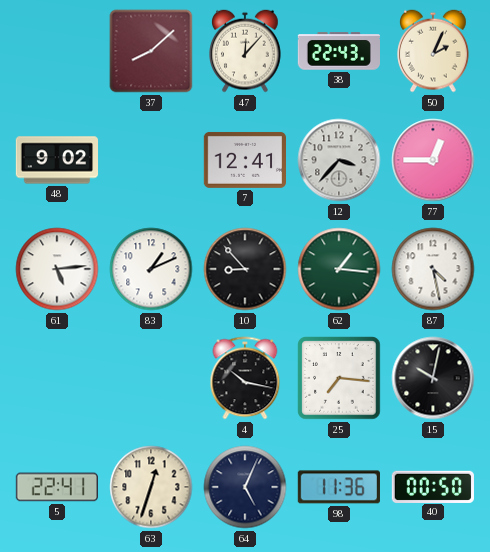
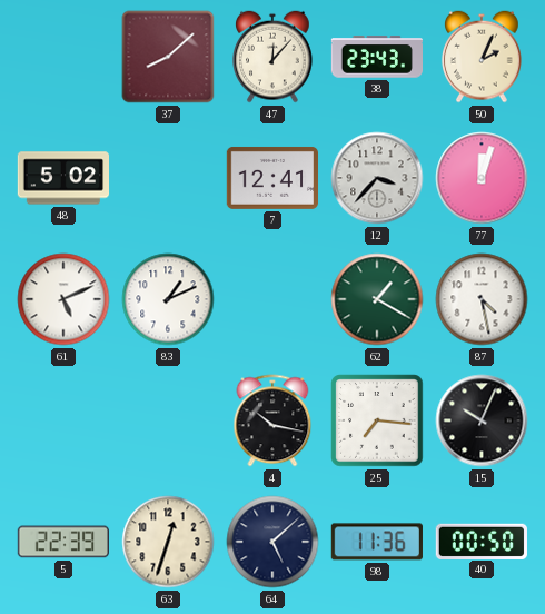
38: 22:43 -> 23:43
48: 9:02 -> 5:02
77: 12:45 -> 12:03
61: 5:14 -> 5:11
10: 8:53 -> none
62: 1:16 -> 1:20
15: 10:02 -> 10:04
5: 22:41 -> 22:39
64: 5:04 -> 5:08
